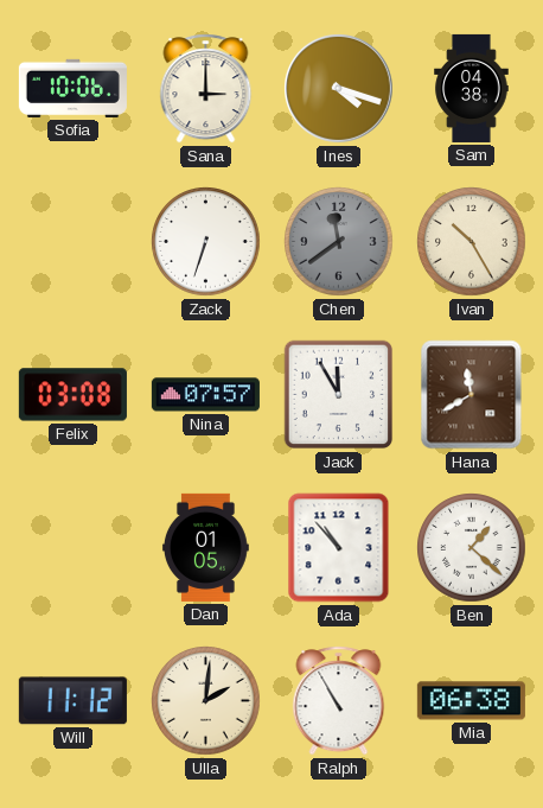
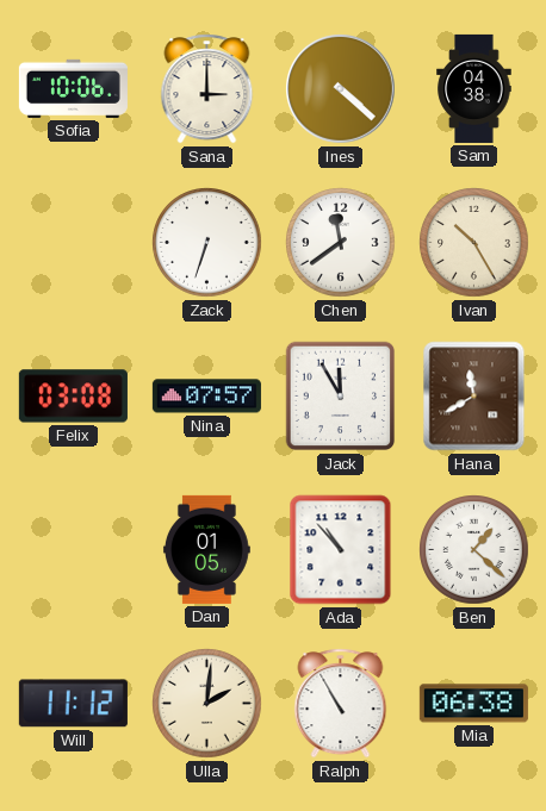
Ines: 4:18 -> 4:22
Chen dial: grey -> white
